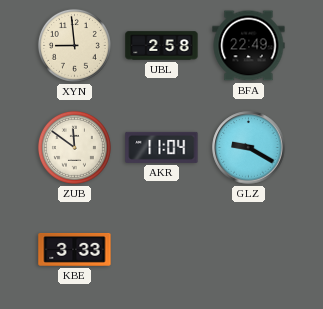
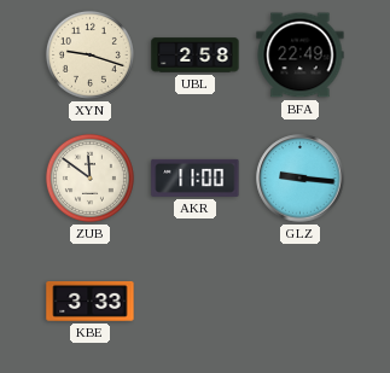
XYN: 8:59 -> 9:18
AKR: 11:04 -> 11:00
GLZ: 9:20 -> 9:16
